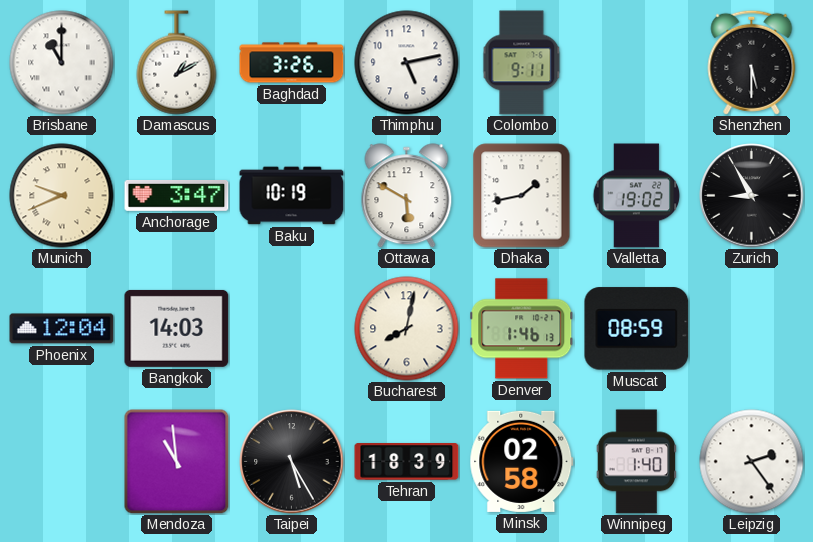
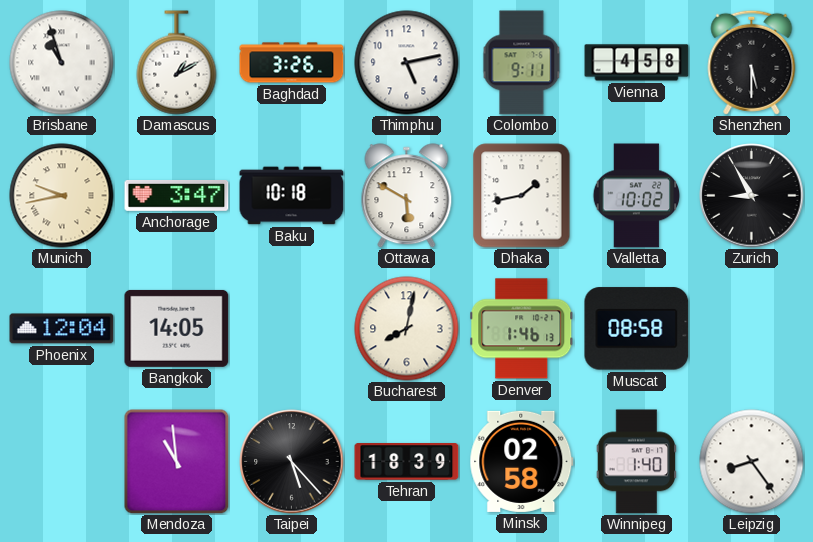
Brisbane: 11:00 -> 10:57
Vienna: none -> 4:58
Munich: 9:41 -> 9:43
Baku: 10:19 -> 10:18
Valletta: 19:02 -> 10:02
Bangkok: 14:03 -> 14:05
Muscat: 08:59 -> 08:58
Taipei: 5:25 -> 5:23
Leipzig: 2:24 -> 8:24
